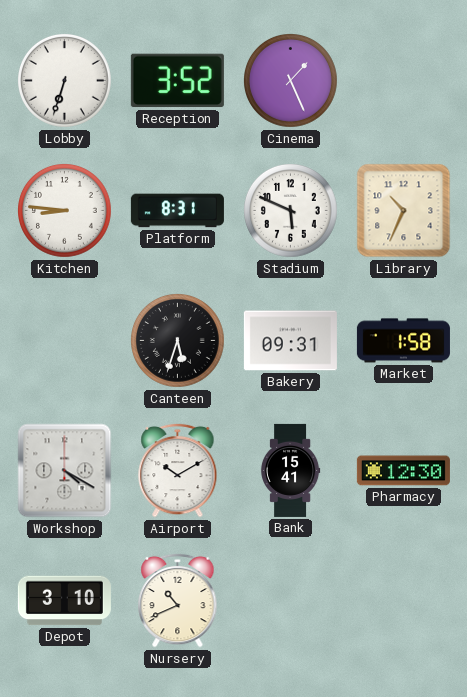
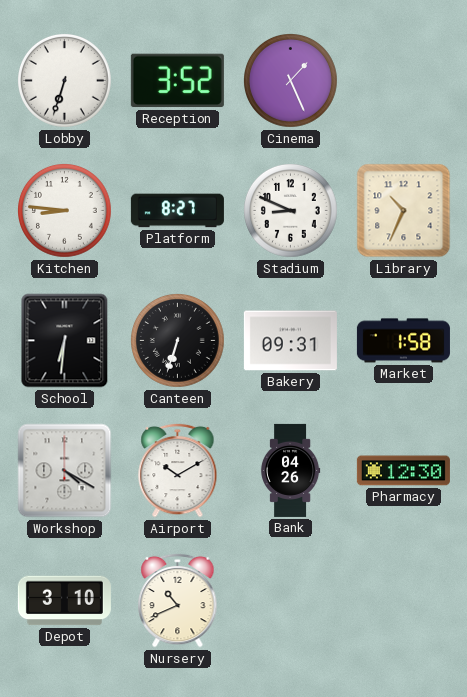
Platform: 8:31 -> 8:27
Stadium: 5:49 -> 8:49
School: none -> 6:31
Canteen: 5:33 -> 6:33
Bank: 15:41 -> 04:26
